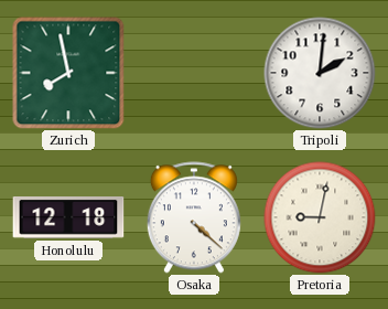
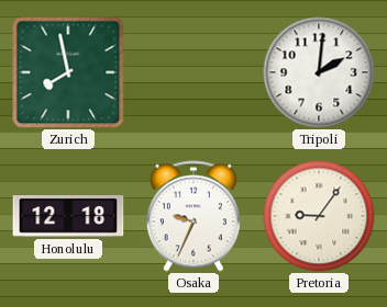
Osaka: 4:22 -> 9:34
Pretoria: 9:02 -> 9:06
